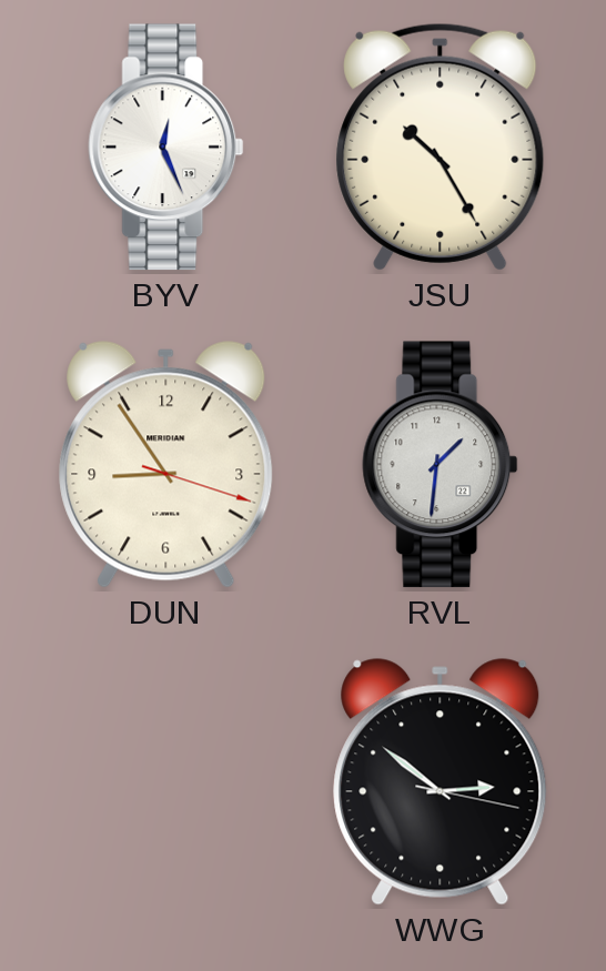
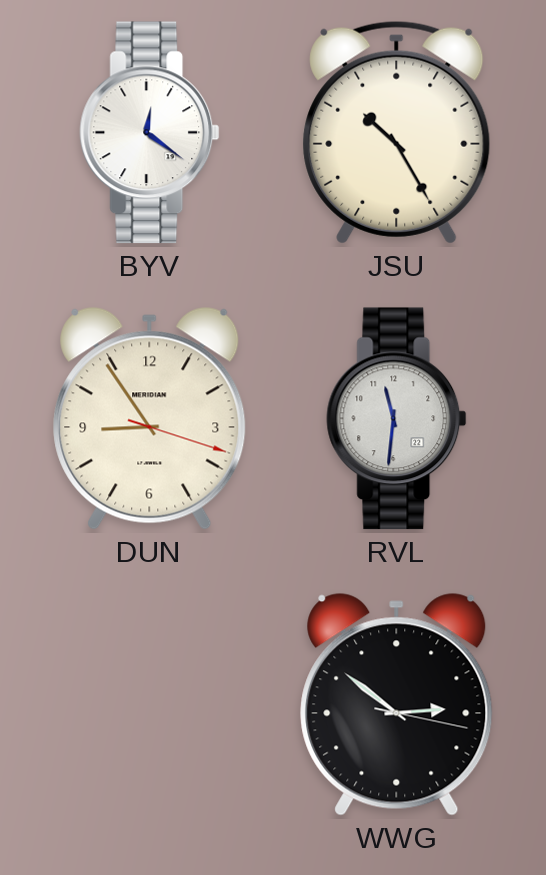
BYV: 12:26 -> 12:21
RVL: 1:31 -> 11:31
